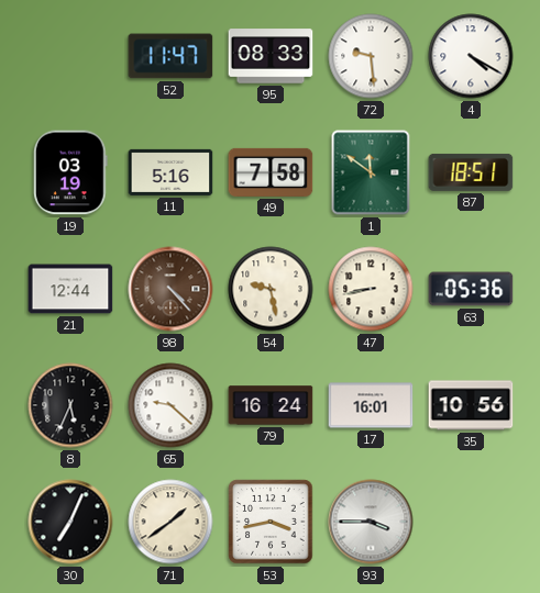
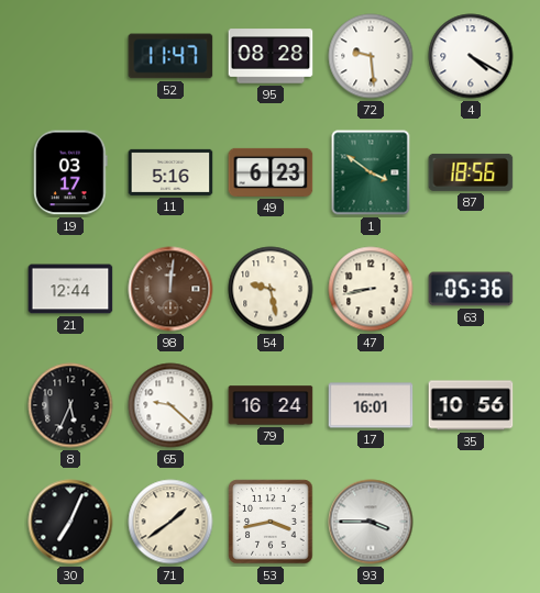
95: 08:33 -> 08:28
19: 03:19 -> 03:17
49: 7:58 -> 6:23
1: 11:51 -> 3:51
87: 18:51 -> 18:56
98: 4:23 -> 12:01
